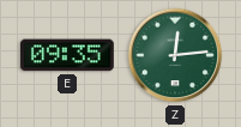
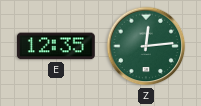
E: 09:35 -> 12:35
